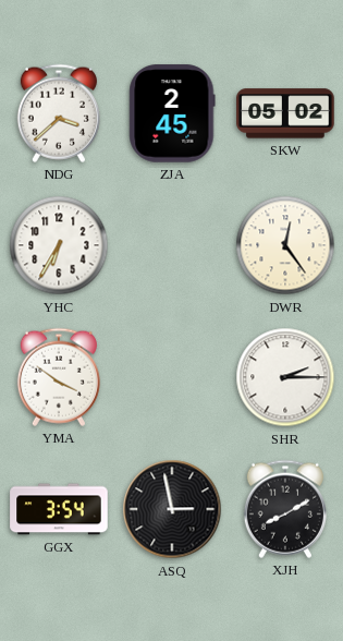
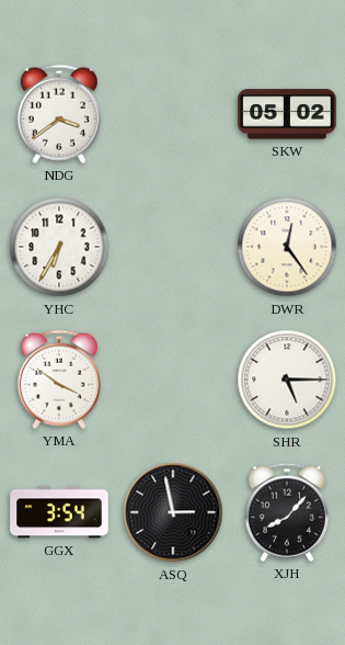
NDG: 3:38 -> 3:39
ZJA: 2:45 -> none
SHR: 2:15 -> 5:15
XJH: 8:10 -> 8:07
